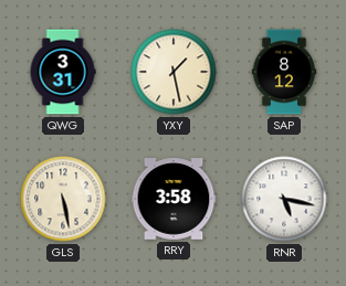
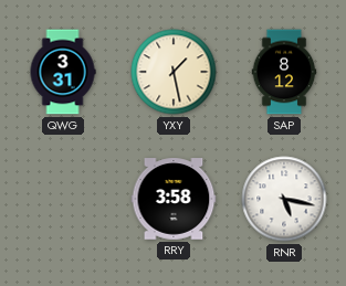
GLS: 5:28 -> none
